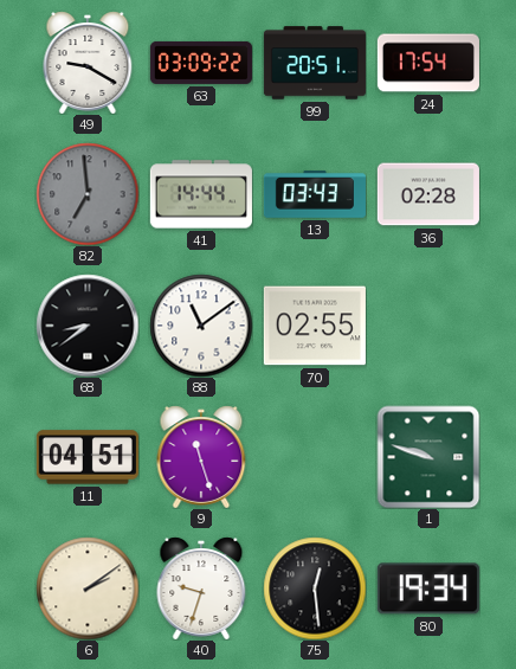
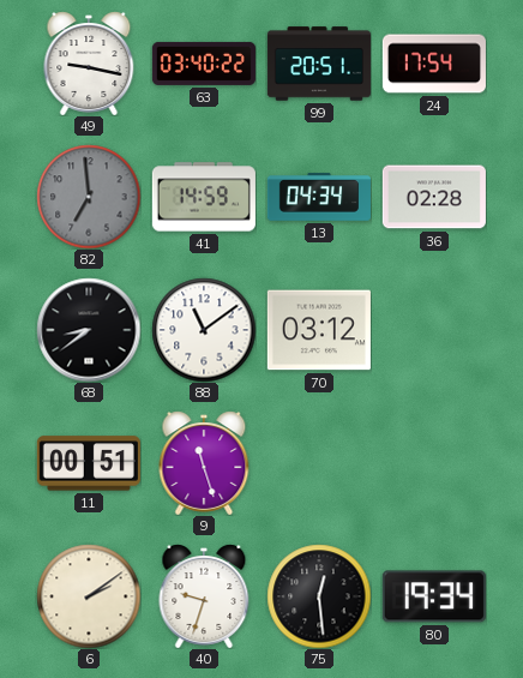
49: 9:20 -> 9:17
63: 03:09 -> 03:40
41: 14:44 -> 14:59
13: 03:43 -> 04:34
70: 02:55 -> 03:12
11: 04:51 -> 00:51
1: 9:48 -> none
